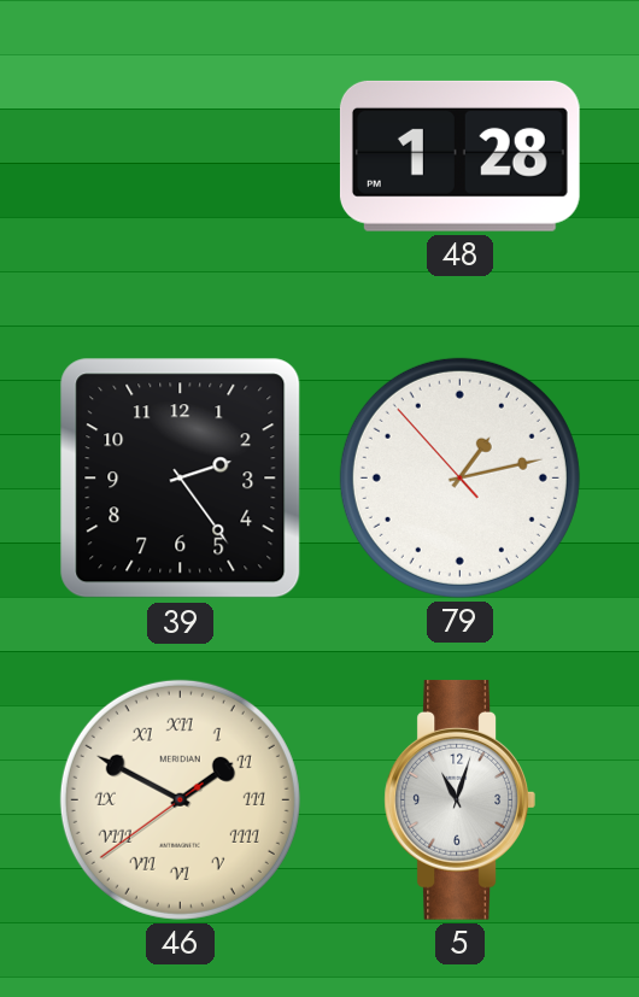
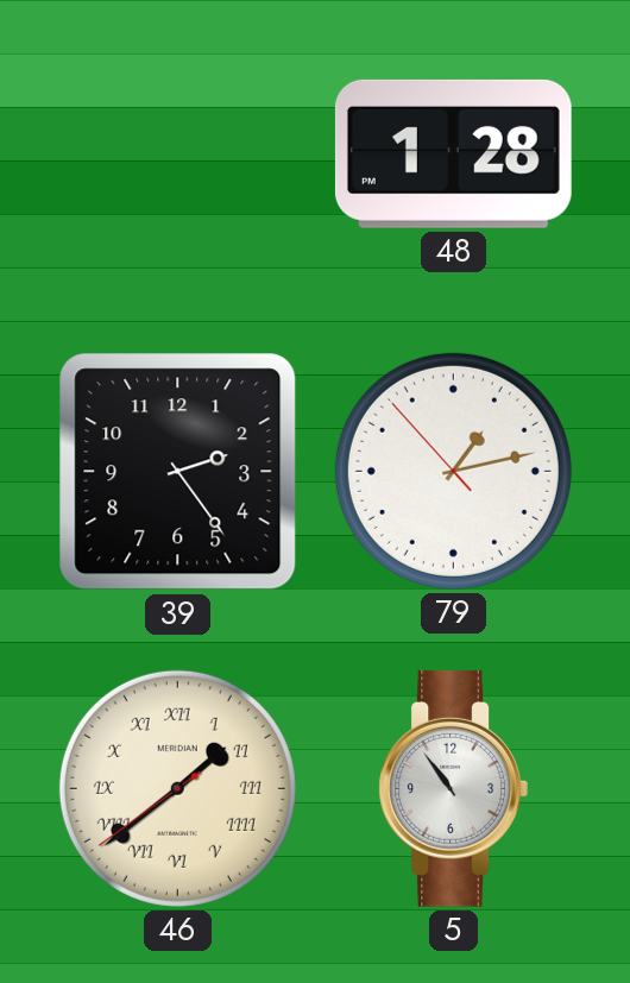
46: 1:49 -> 1:38
5: 11:03 -> 10:54
